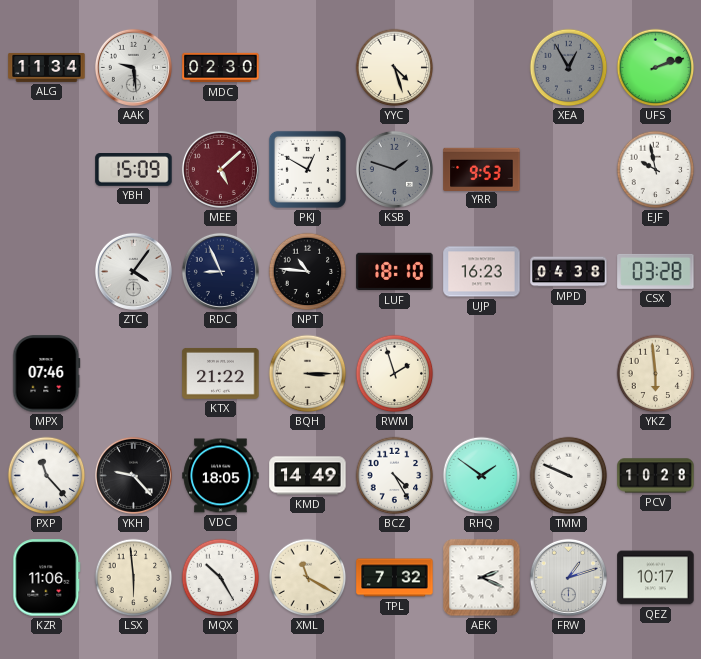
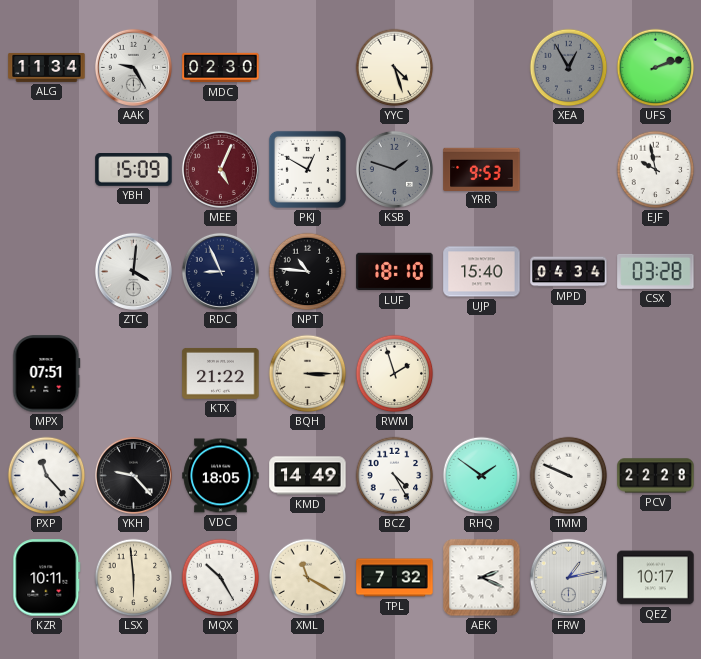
AAK: 9:29 -> 9:25
MEE: 5:08 -> 5:04
ZTC: 4:06 -> 4:01
UJP: 16:23 -> 15:40
MPD: 04:38 -> 04:34
MPX: 07:46 -> 07:51
YKZ: 5:59 -> none
PCV: 10:28 -> 22:28
KZR: 11:06 -> 10:11
FRW: 1:12 -> 1:13
